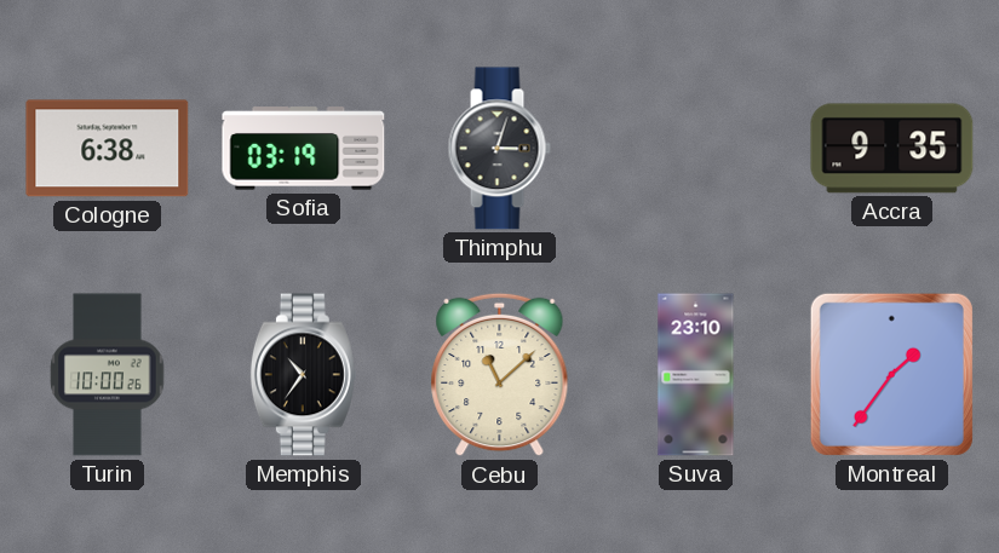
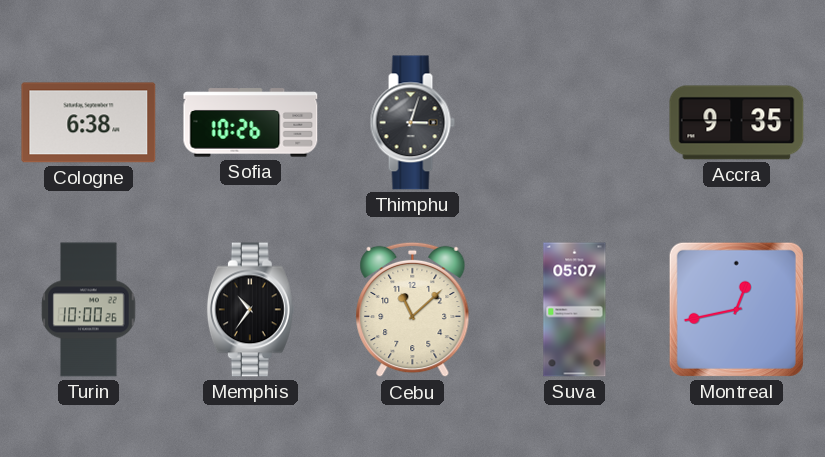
Sofia: 03:19 -> 10:26
Suva: 23:10 -> 05:07
Montreal: 1:36 -> 12:43
